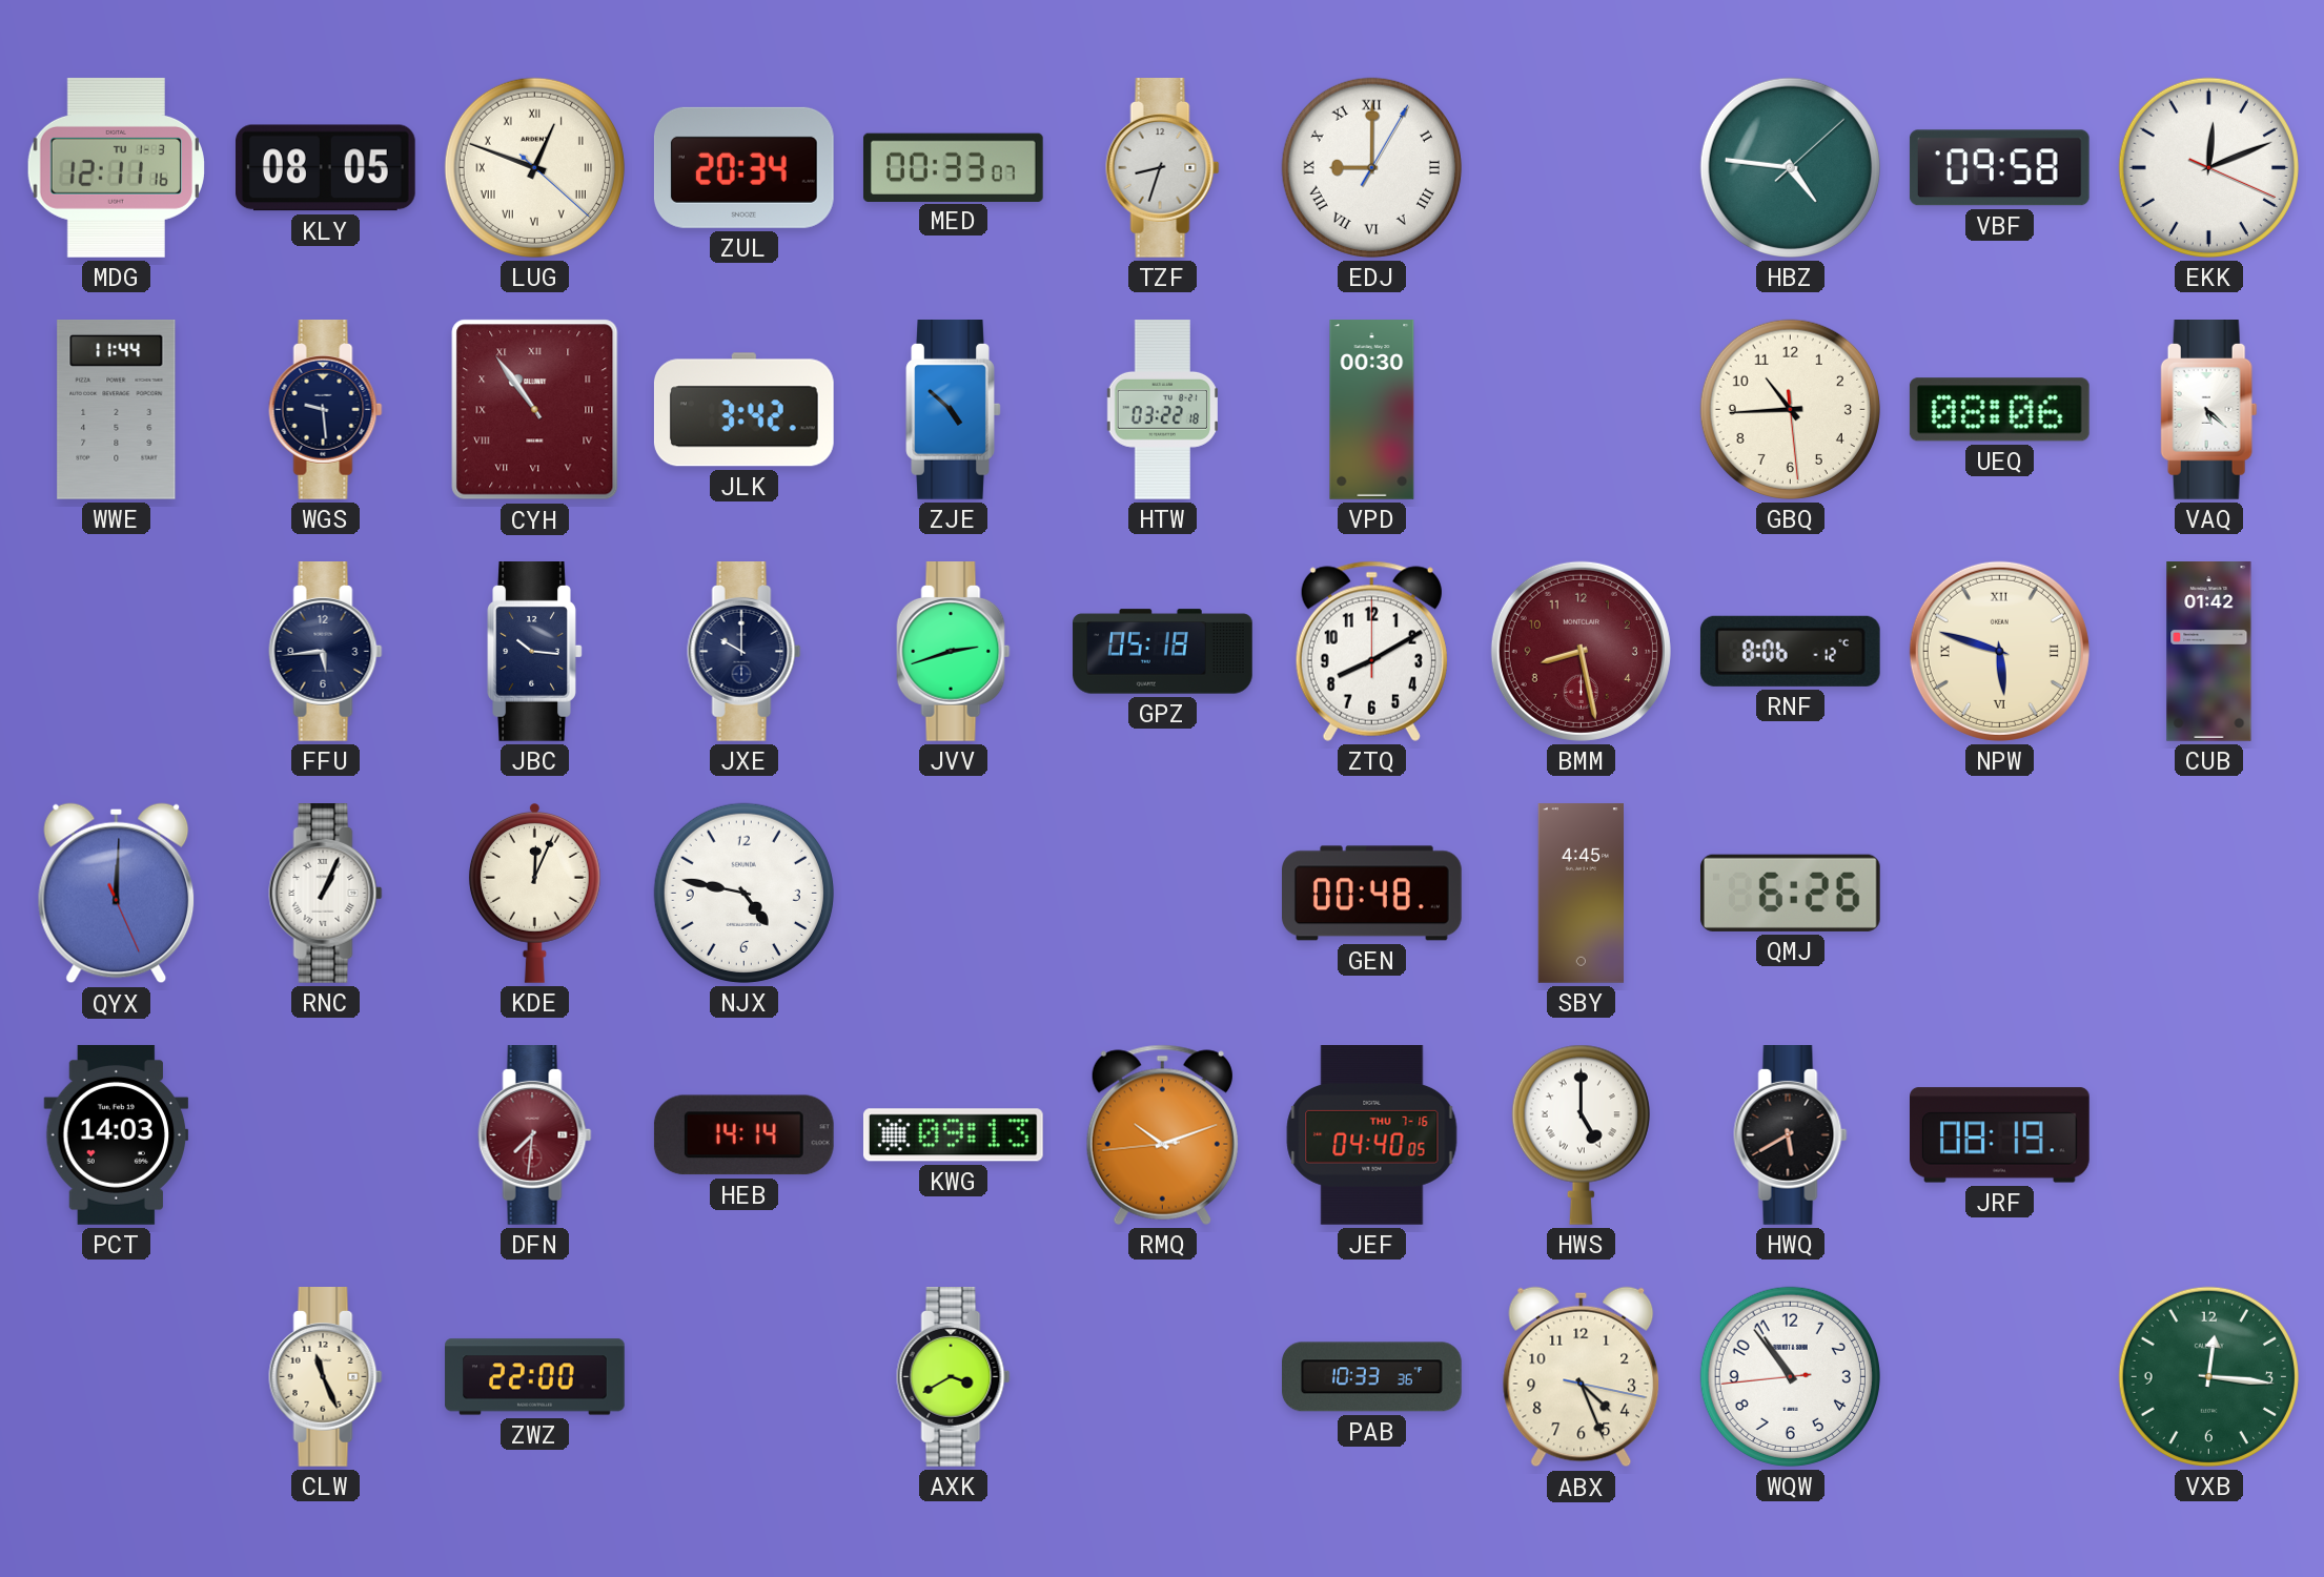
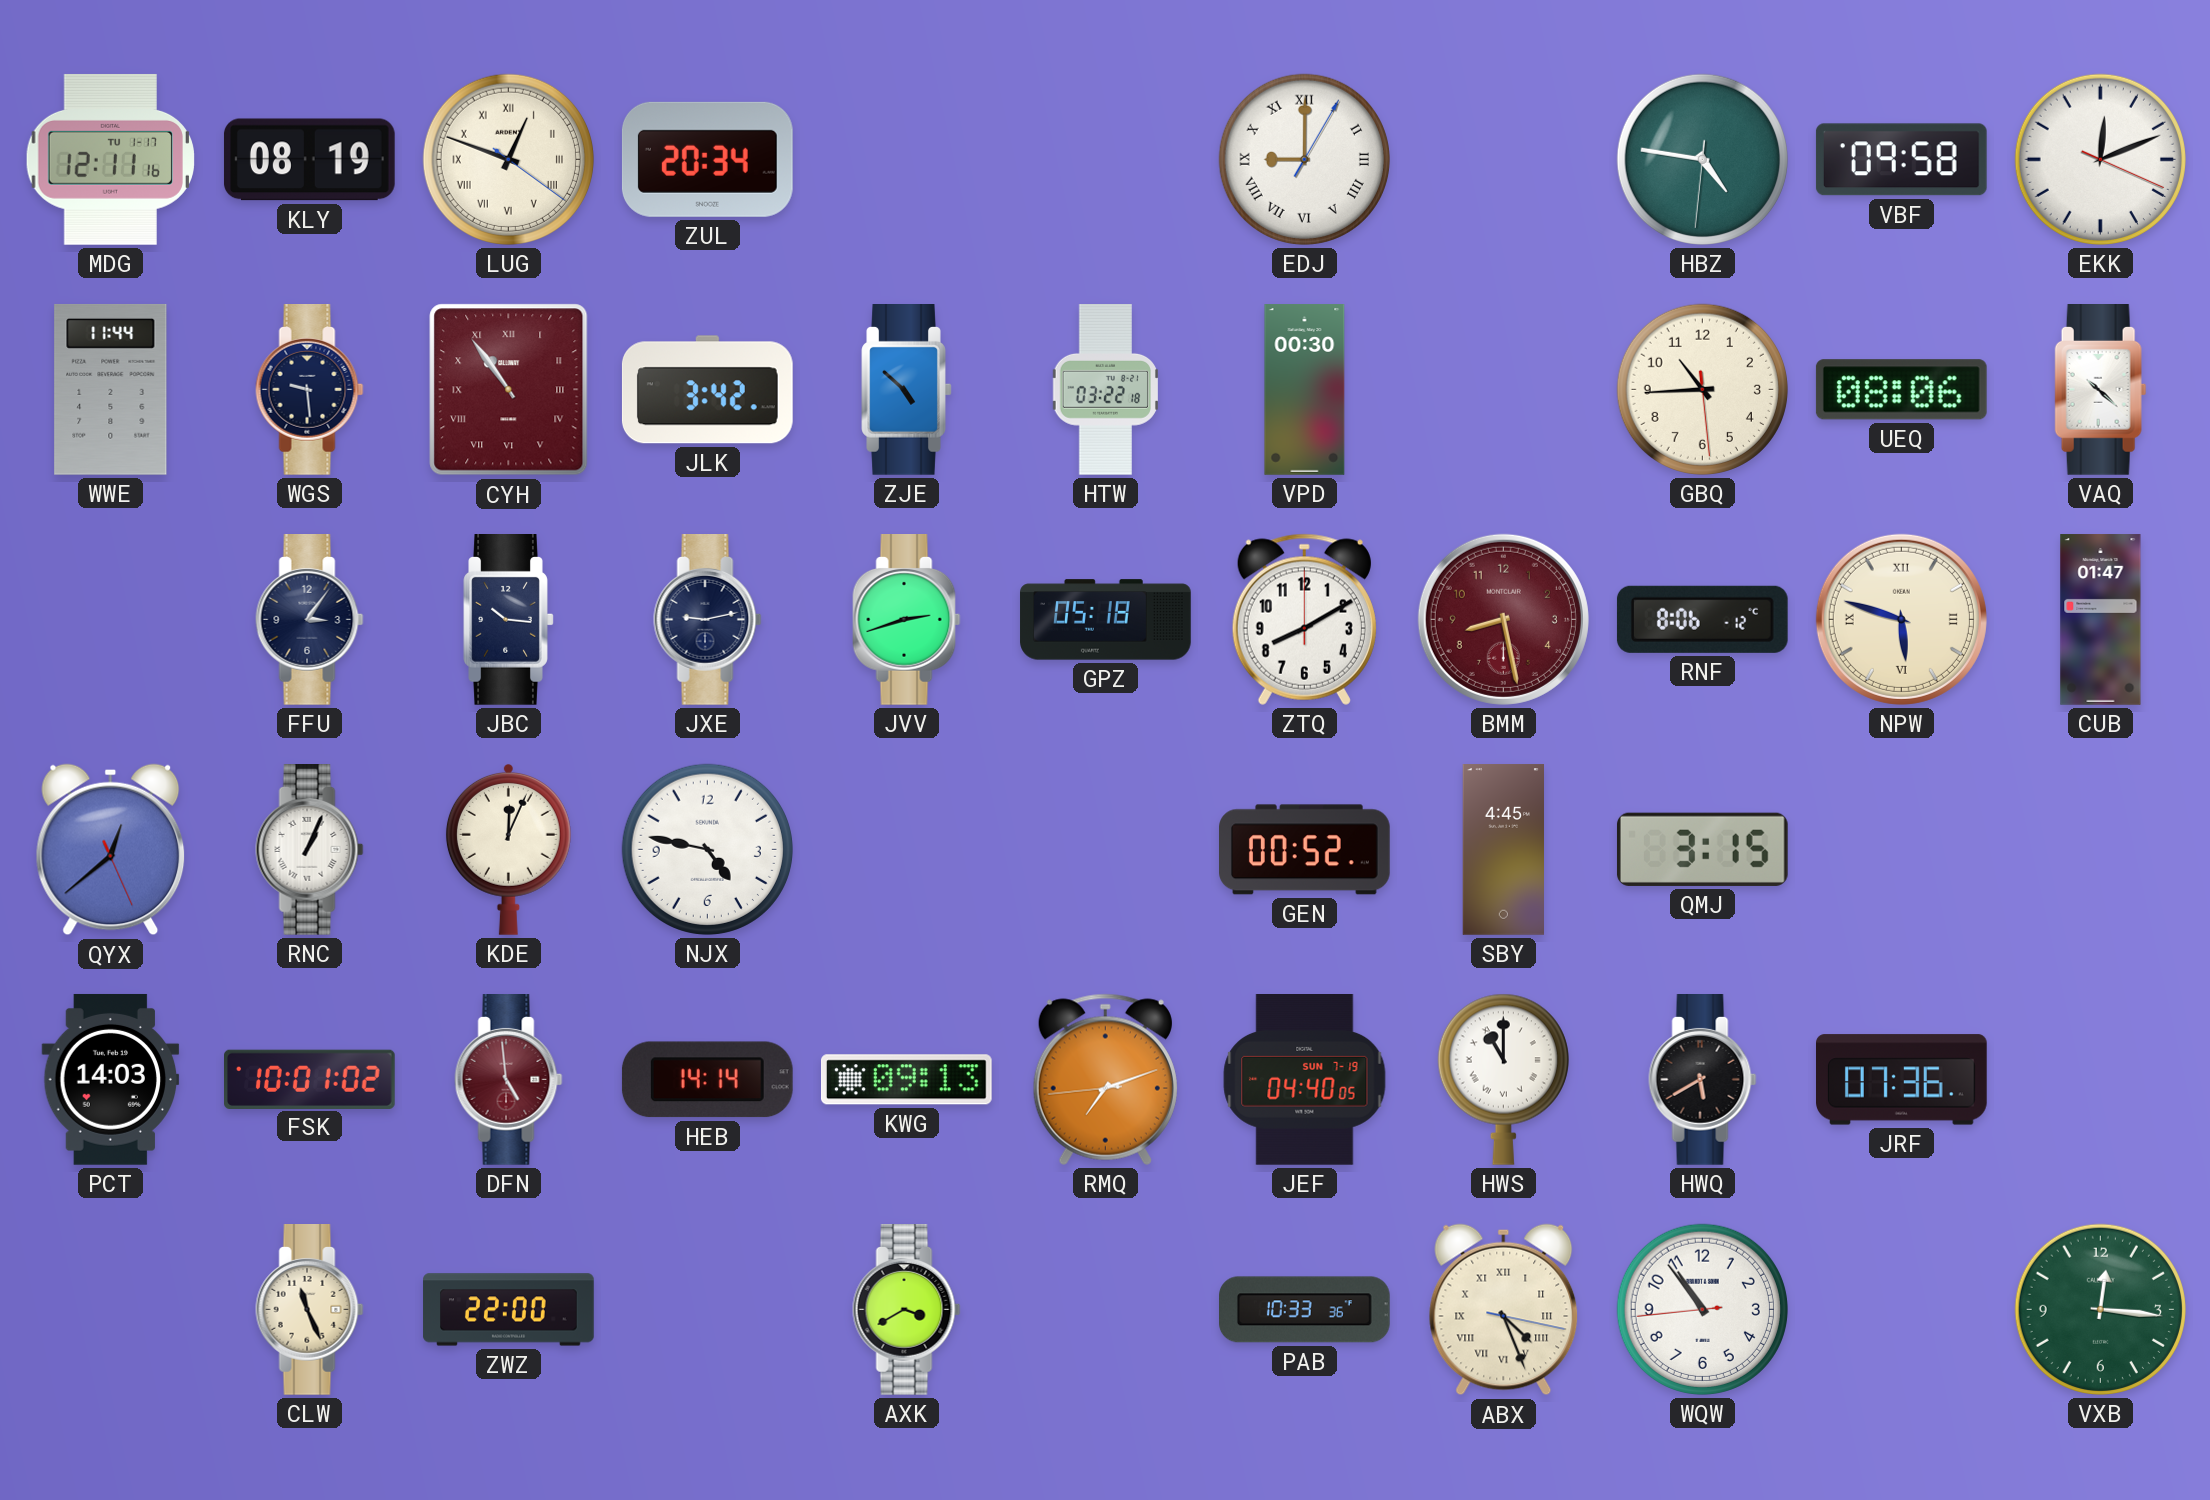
MDG date: TU 1-3 -> TU 1-17
KLY: 08:05 -> 08:19
LUG: 12:48:22 -> 12:48:21
MED: 00:33 -> none
TZF: 8:33 -> none
HBZ: 4:46:08 -> 4:46:31
VAQ: 5:22 -> 10:22
FFU: 5:44 -> 3:06
JXE: 10:00 -> 9:13
CUB: 01:42 -> 01:47
QYX: 12:00 -> 12:38
GEN: 00:48 -> 00:52
QMJ: 6:26 -> 3:15
FSK: none -> 10:01
DFN: 7:31 -> 4:59
RMQ: 10:11 -> 7:11
JEF date: THU 7-16 -> SUN 7-19
HWS: 5:00 -> 11:00
JRF: 08:19 -> 07:36
ABX numerals: Arabic -> Roman
